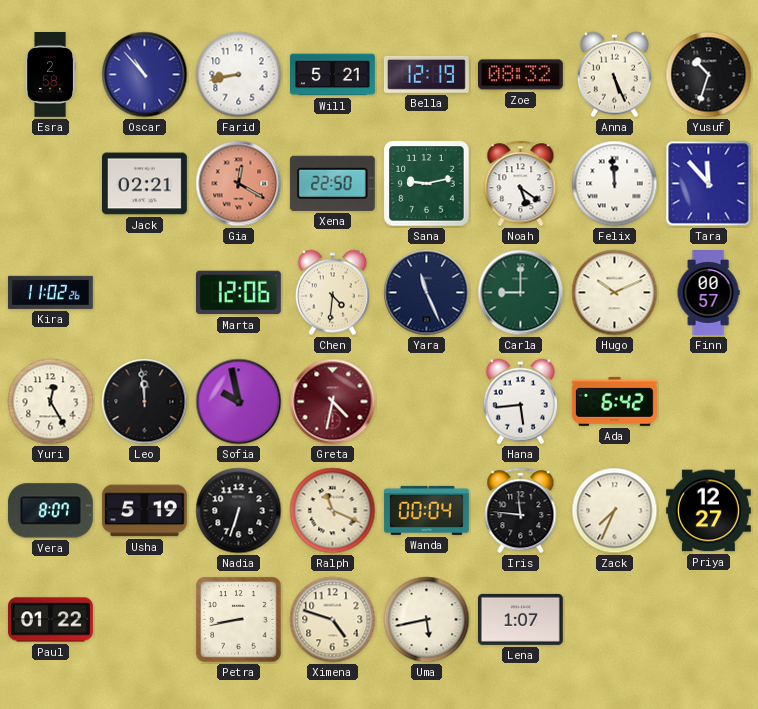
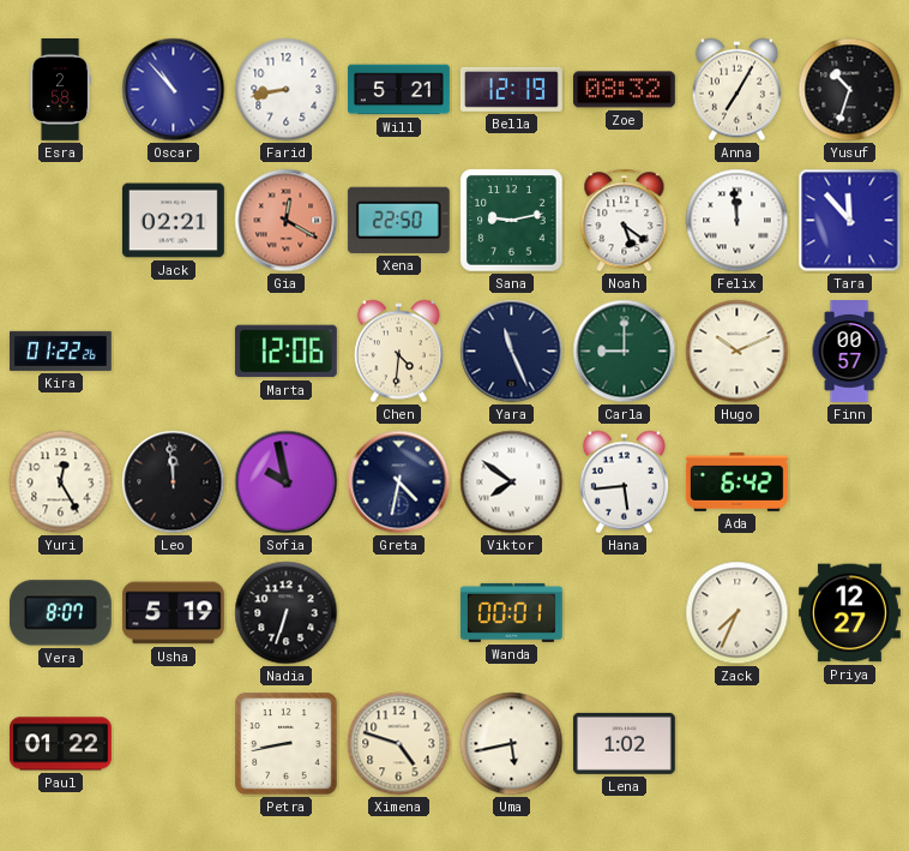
Anna: 5:26 -> 7:05
Kira: 11:02 -> 01:22
Greta dial: burgundy -> navy
Viktor: none -> 7:51
Ralph: 11:19 -> none
Wanda: 00:04 -> 00:01
Iris: 11:46 -> none
Lena: 1:07 -> 1:02
